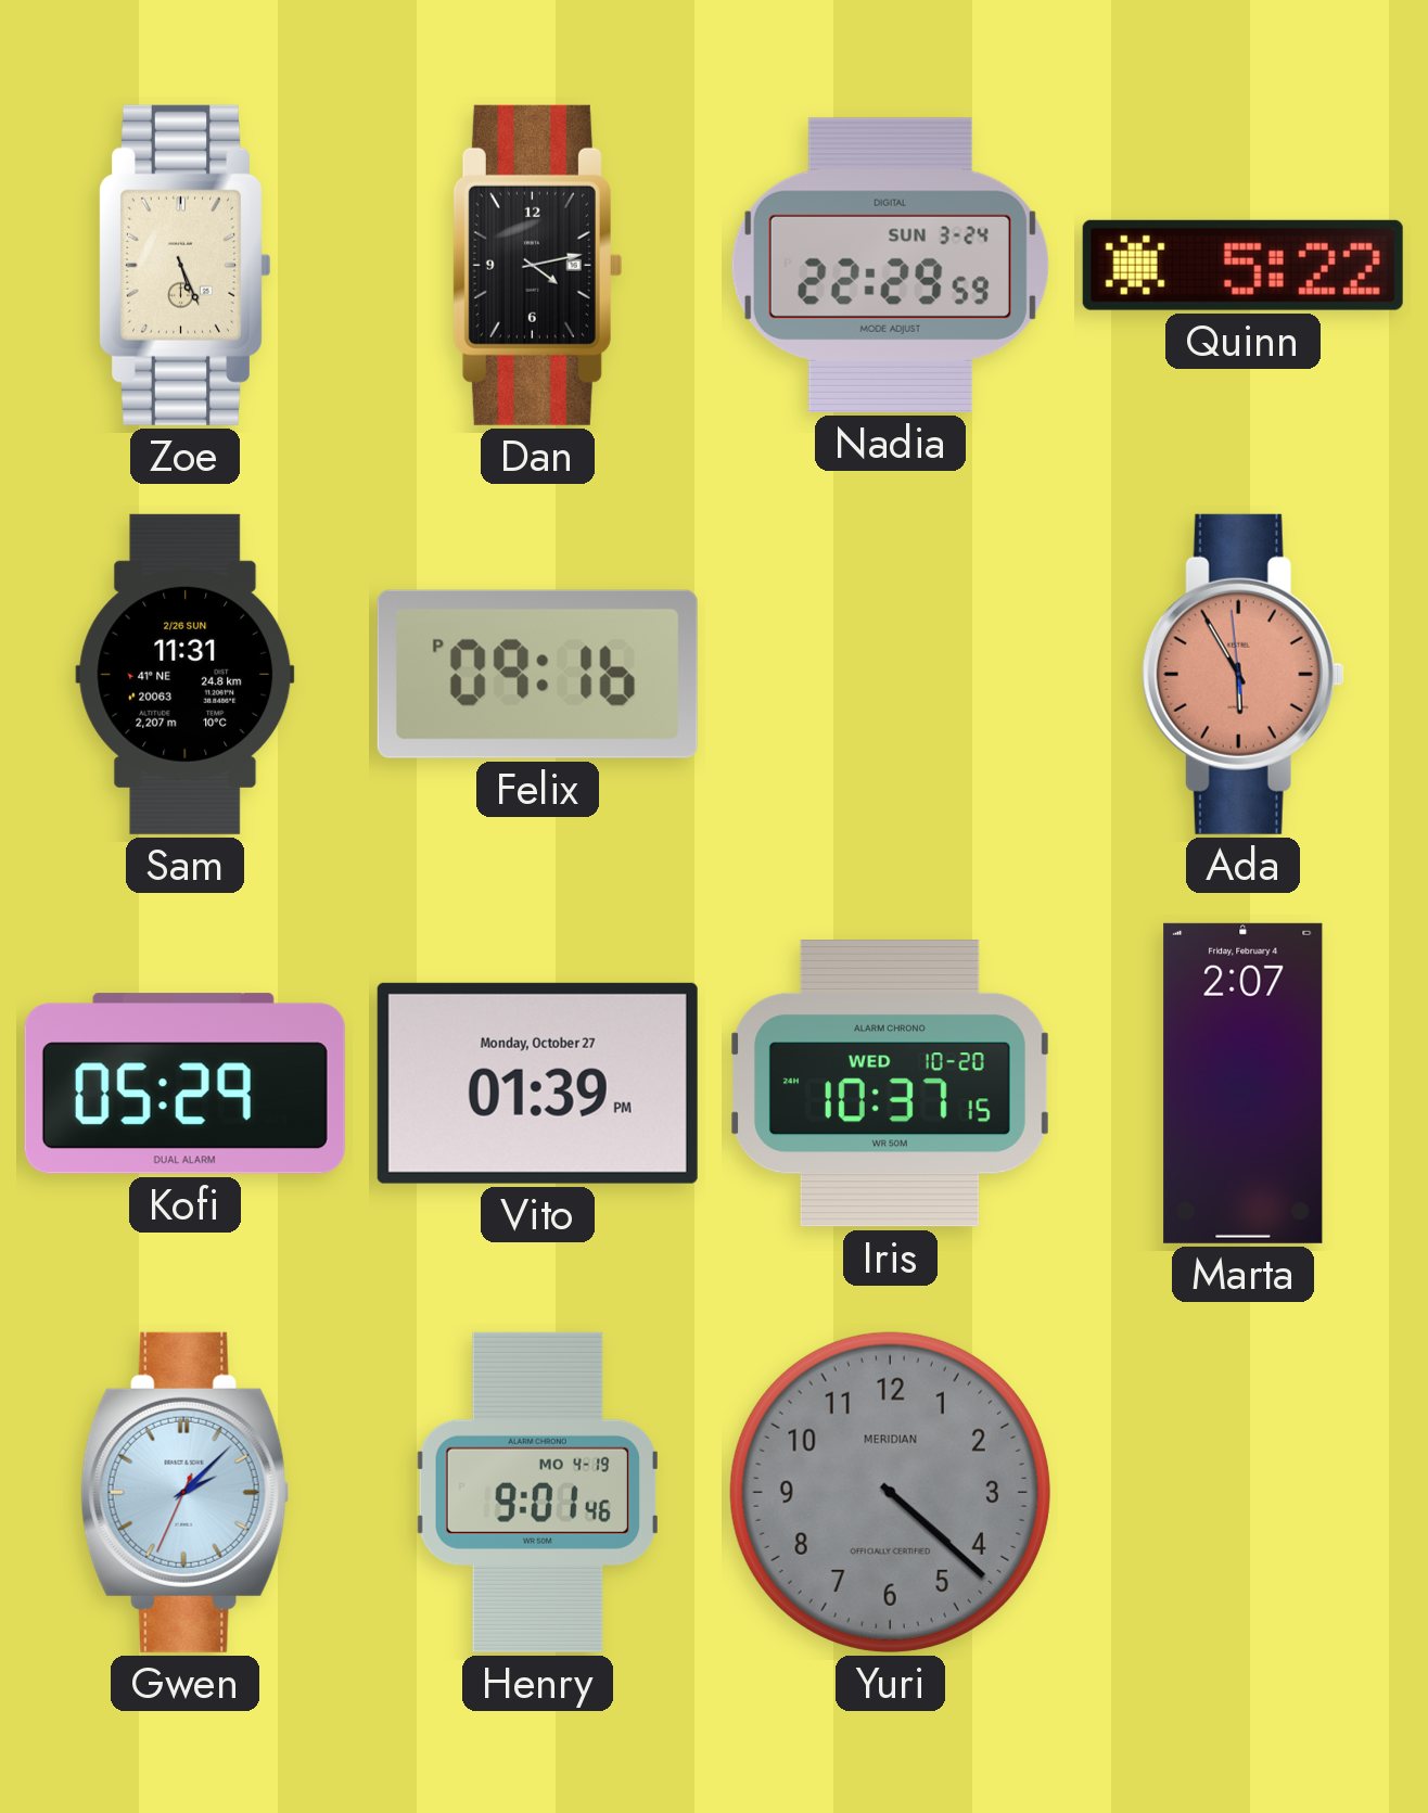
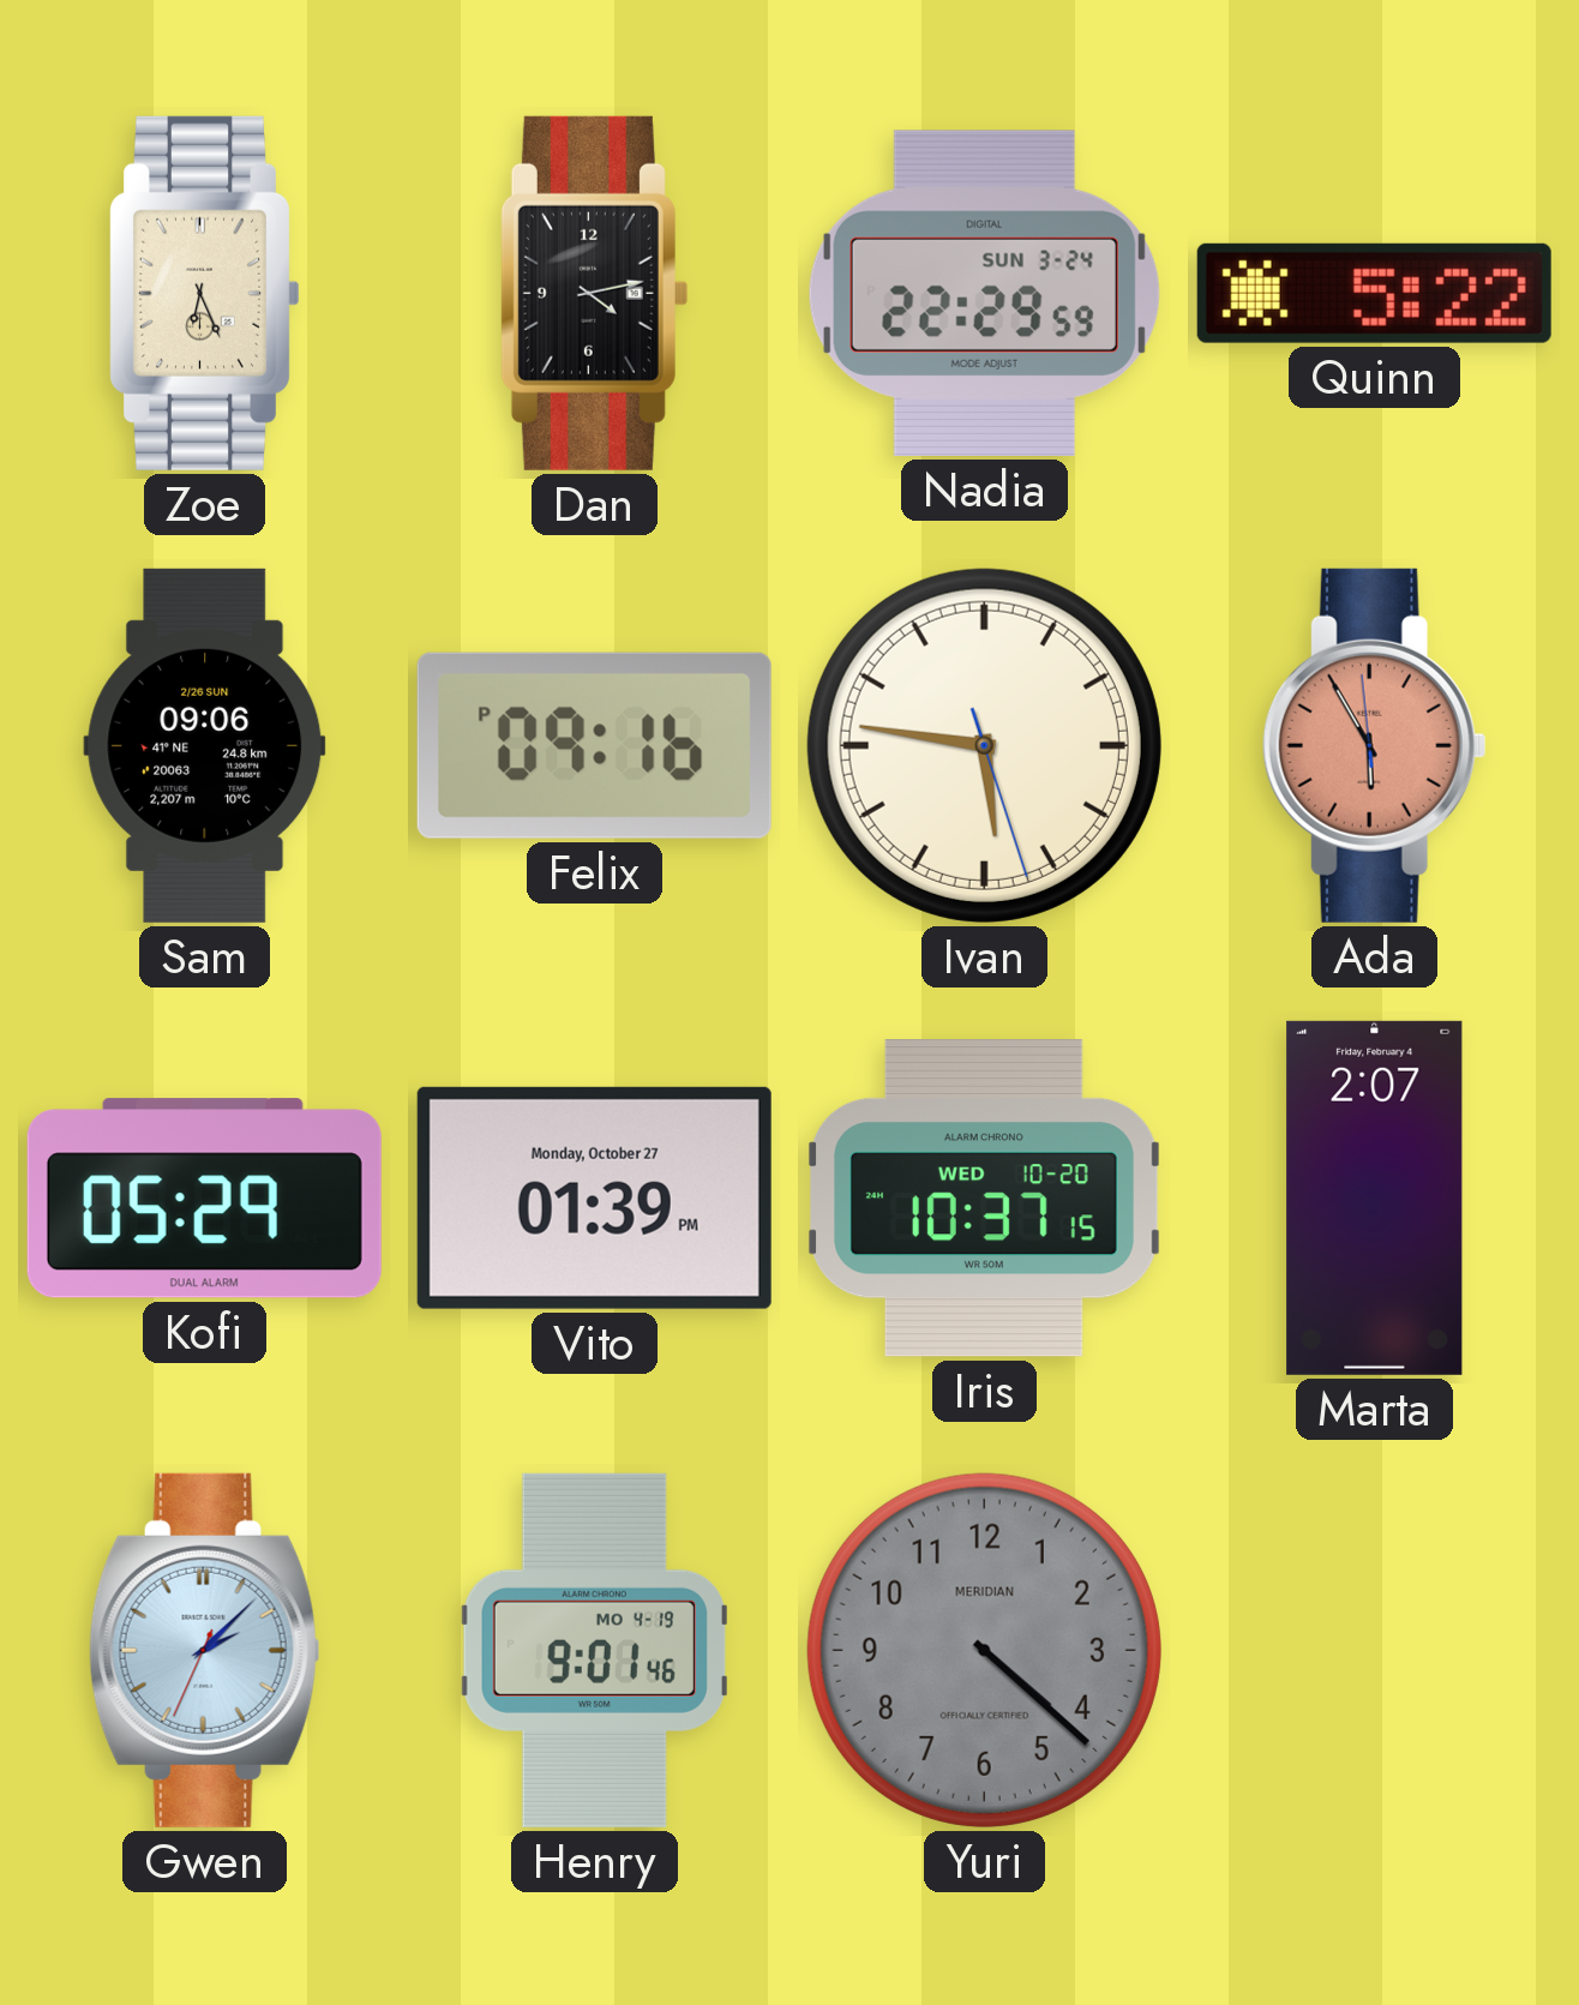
Zoe: 5:26 -> 6:26
Sam: 11:31 -> 09:06
Ivan: none -> 5:46
